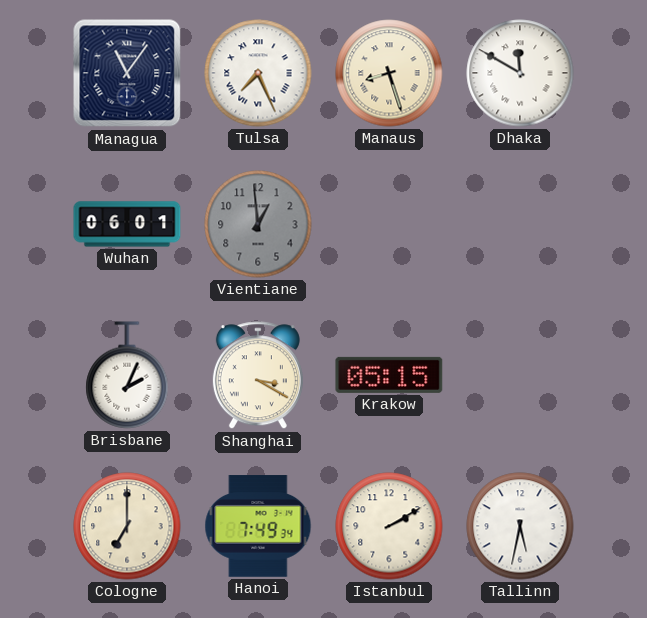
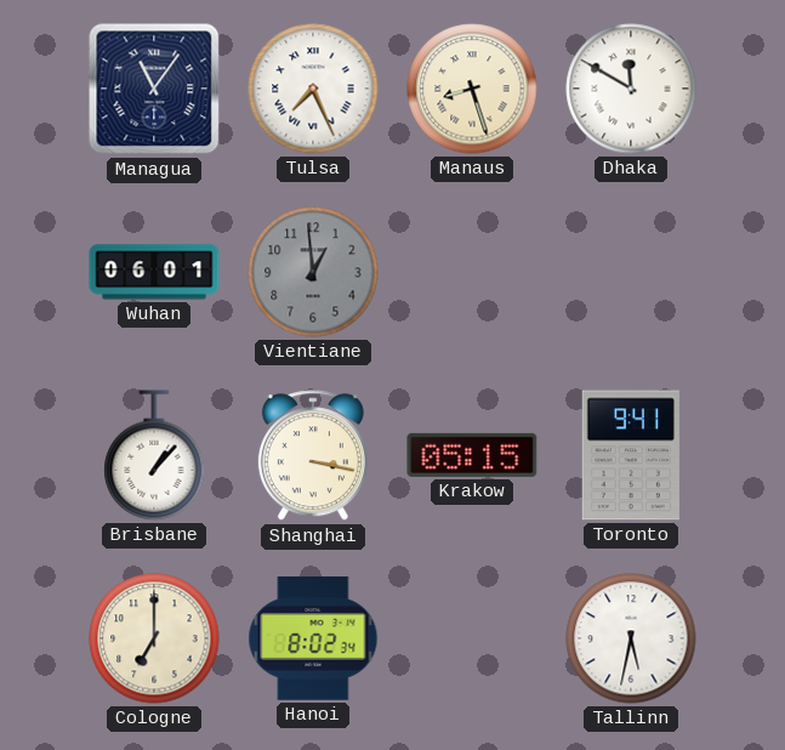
Brisbane: 2:04 -> 1:07
Shanghai: 3:20 -> 3:17
Toronto: none -> 9:41
Hanoi: 7:49 -> 8:02
Istanbul: 2:10 -> none
